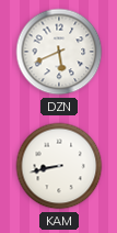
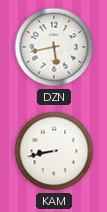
DZN: 5:41 -> 5:43
